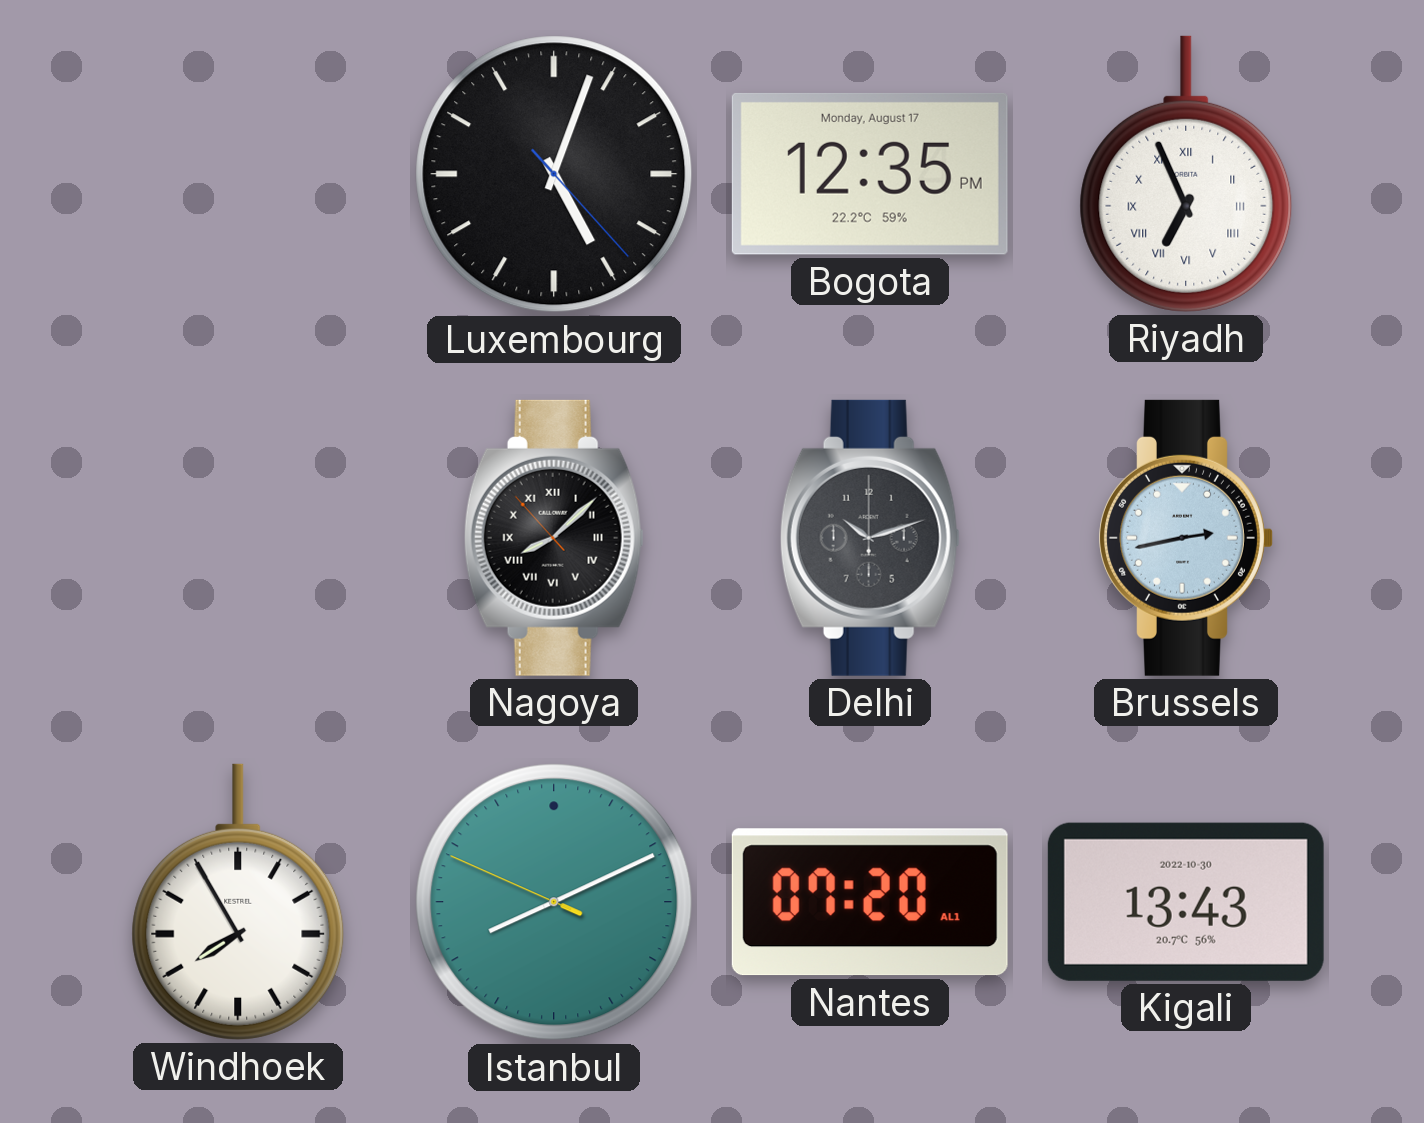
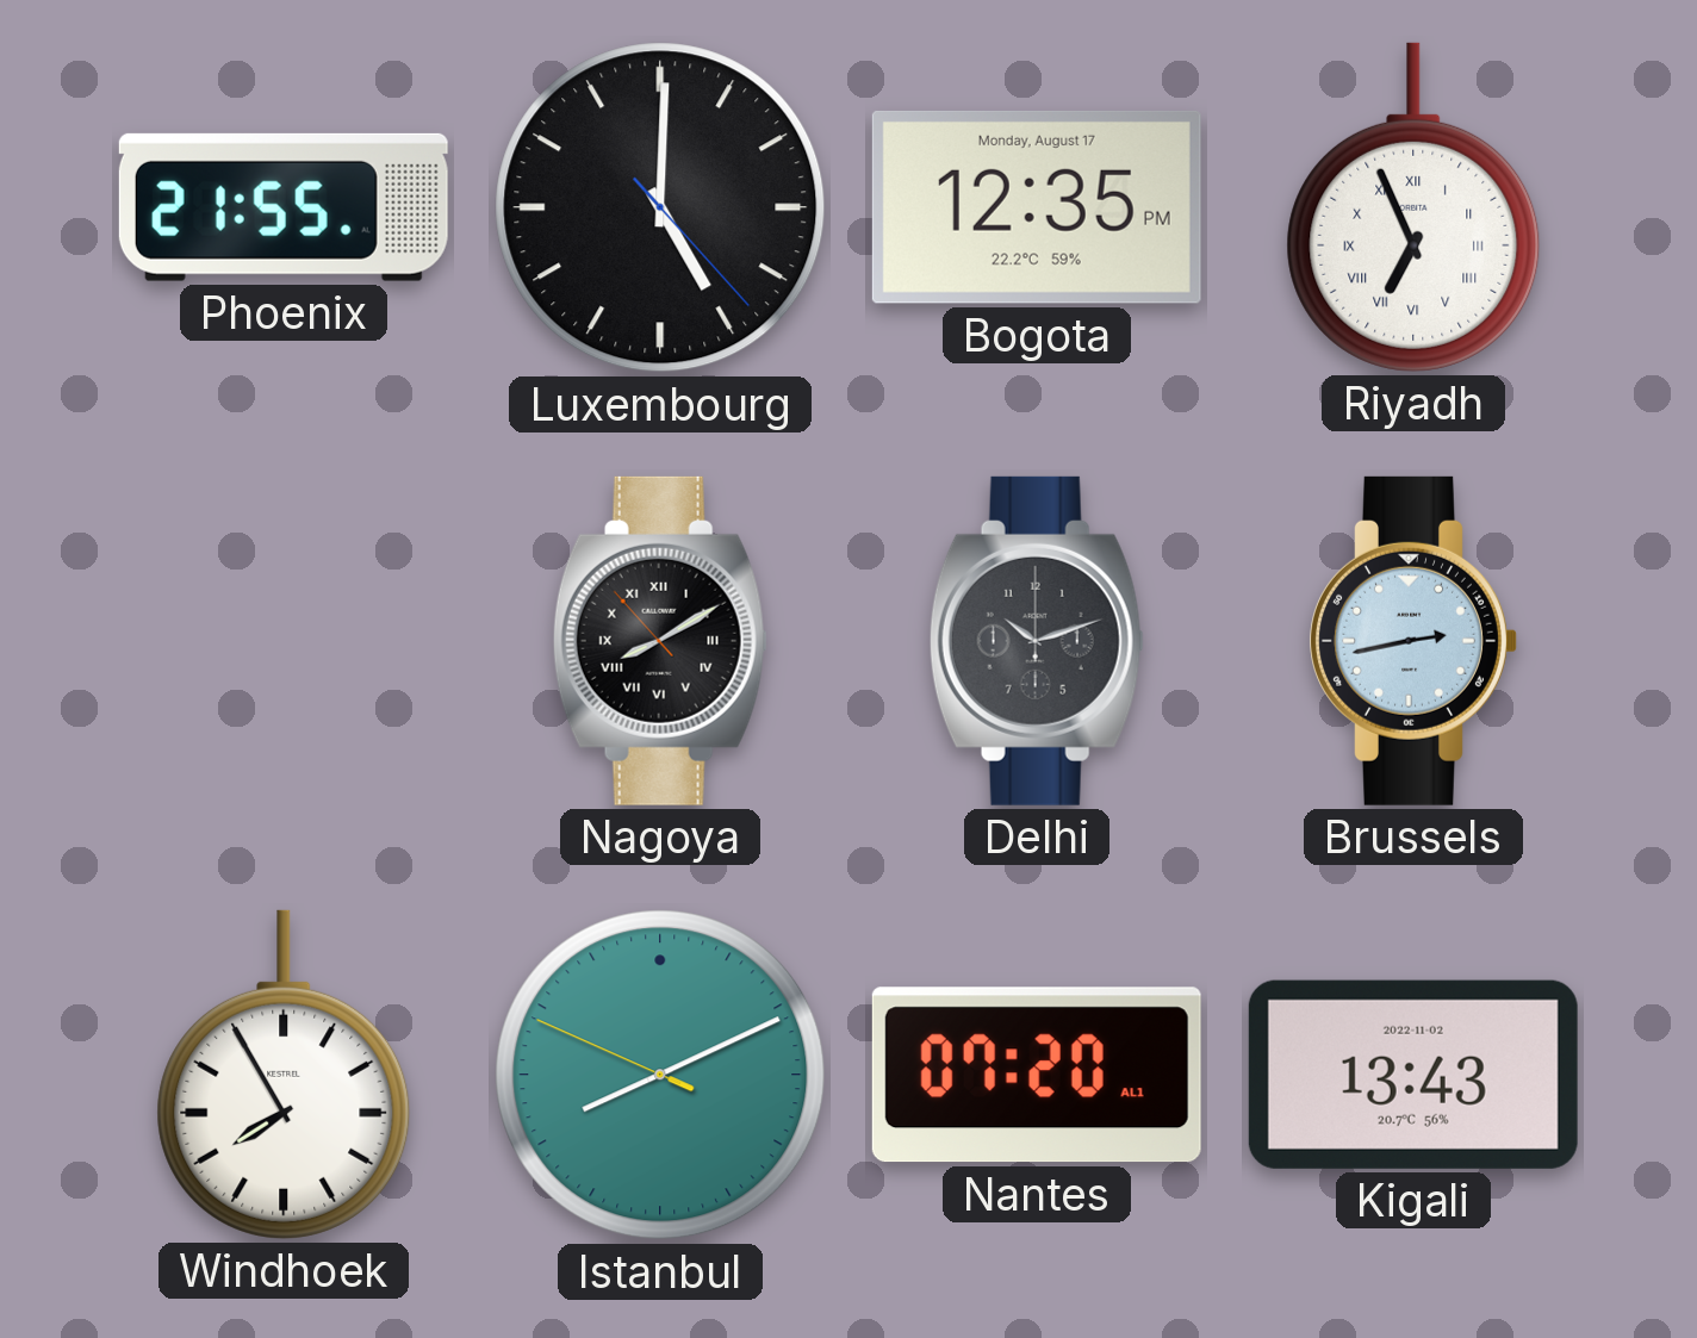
Phoenix: none -> 21:55
Luxembourg: 5:03 -> 5:00
Nagoya: 8:07 -> 8:09
Kigali date: 2022-10-30 -> 2022-11-02
